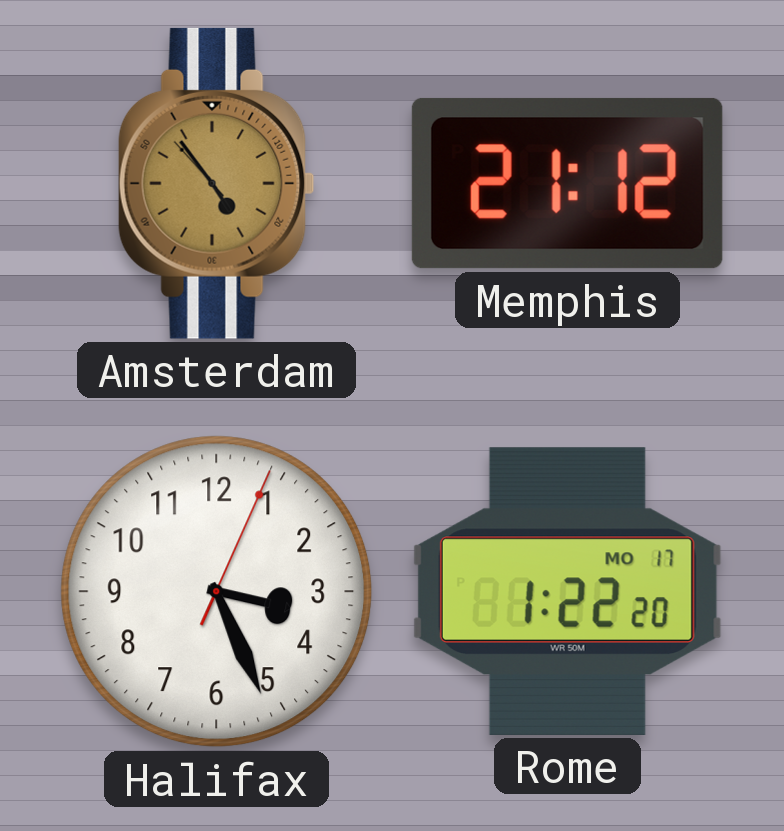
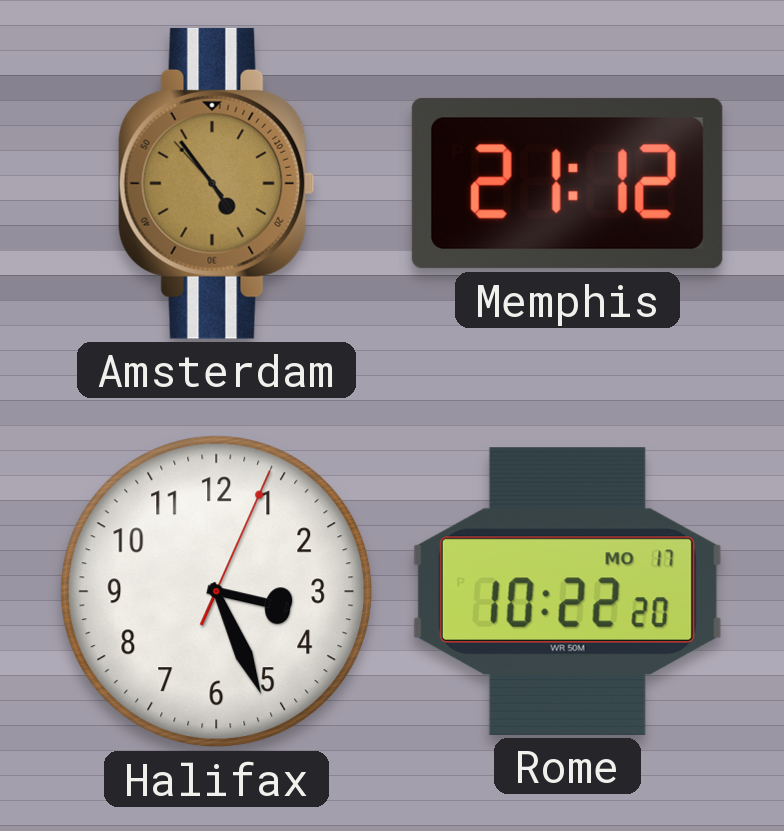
Rome: 1:22 -> 10:22
